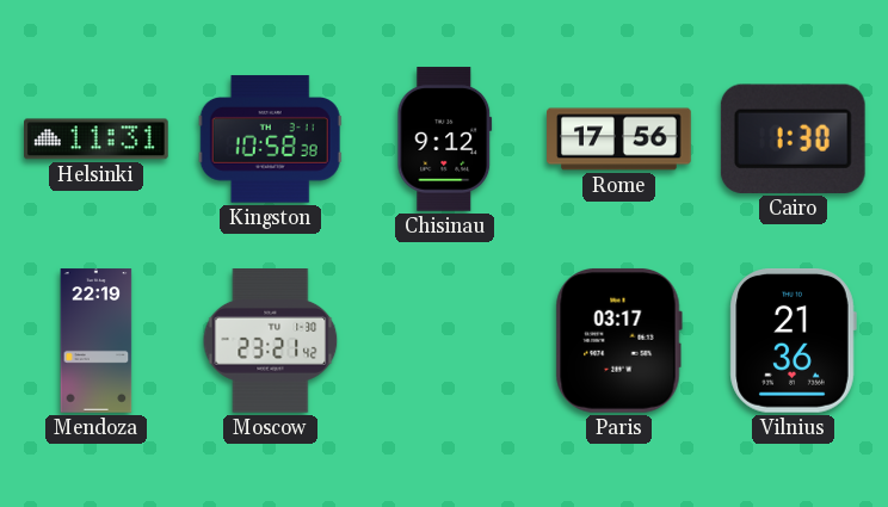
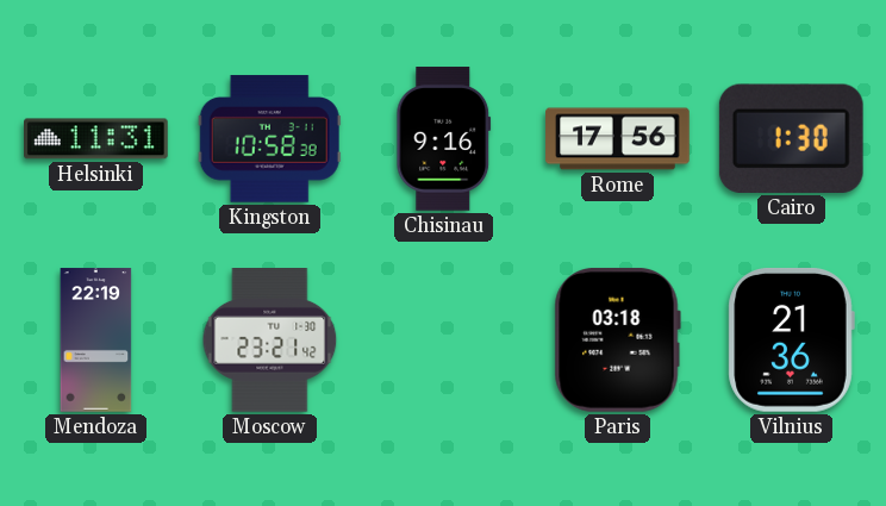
Chisinau: 9:12 -> 9:16
Paris: 03:17 -> 03:18
